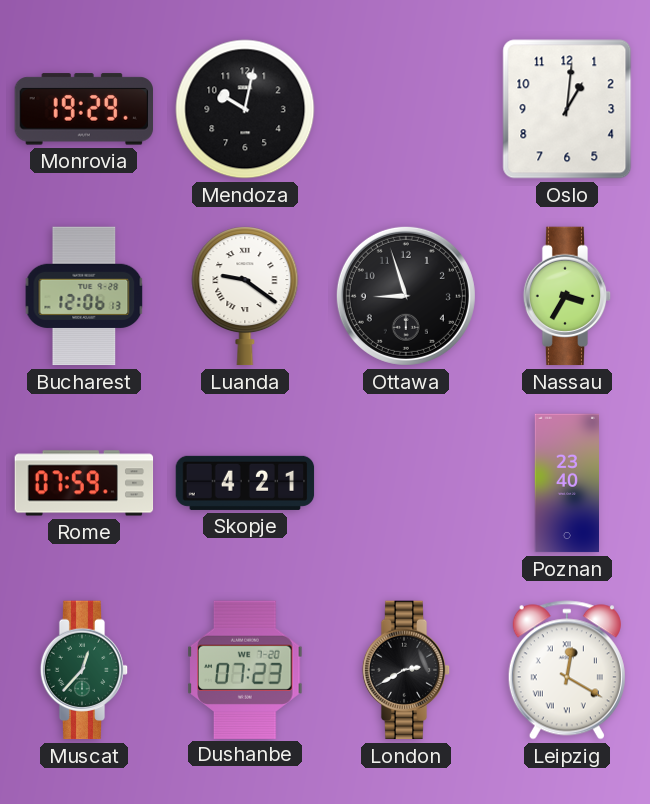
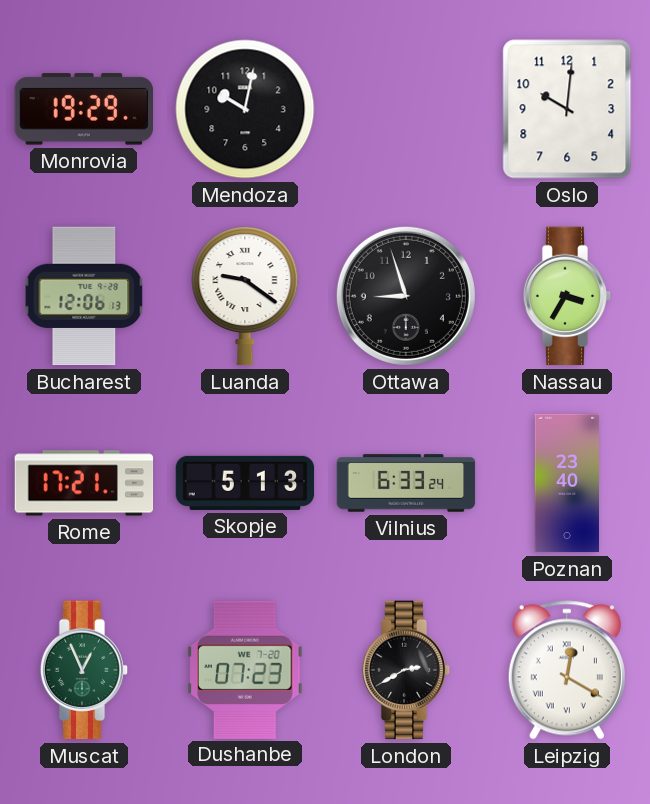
Oslo: 1:01 -> 10:01
Rome: 07:59 -> 17:21
Skopje: 4:21 -> 5:13
Vilnius: none -> 6:33
Muscat: 12:37 -> 12:56
